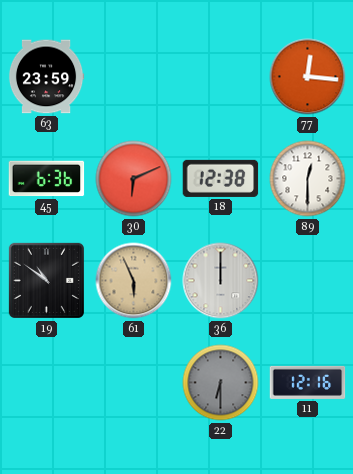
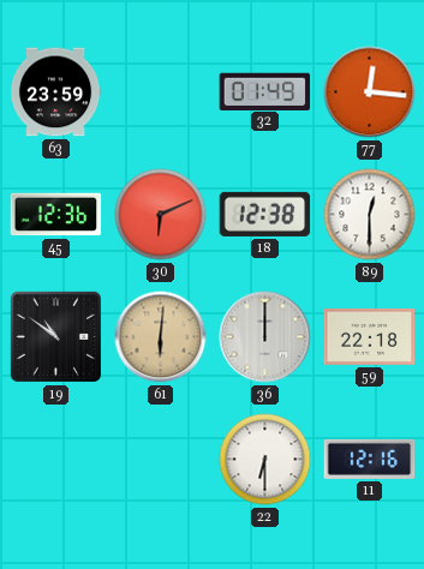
32: none -> 01:49
45: 6:36 -> 12:36
61: 5:56 -> 6:01
59: none -> 22:18
22 dial: grey -> white
